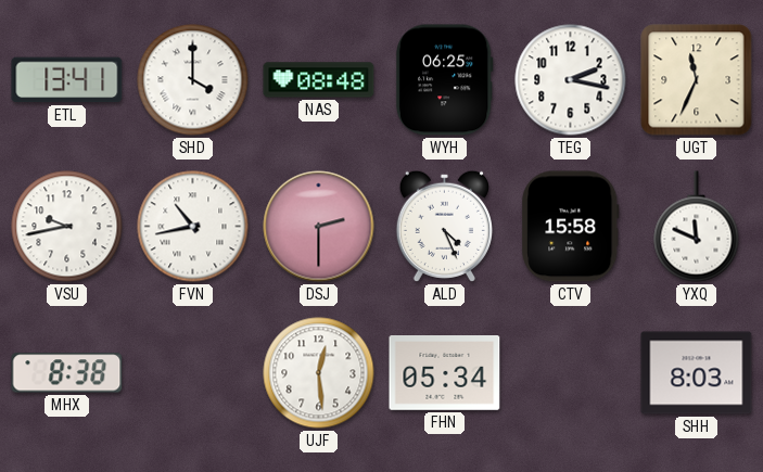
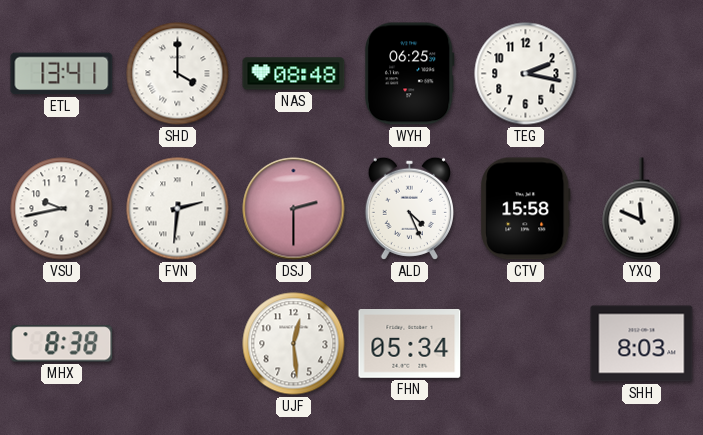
UGT: 11:34 -> none
FVN: 10:43 -> 2:31
